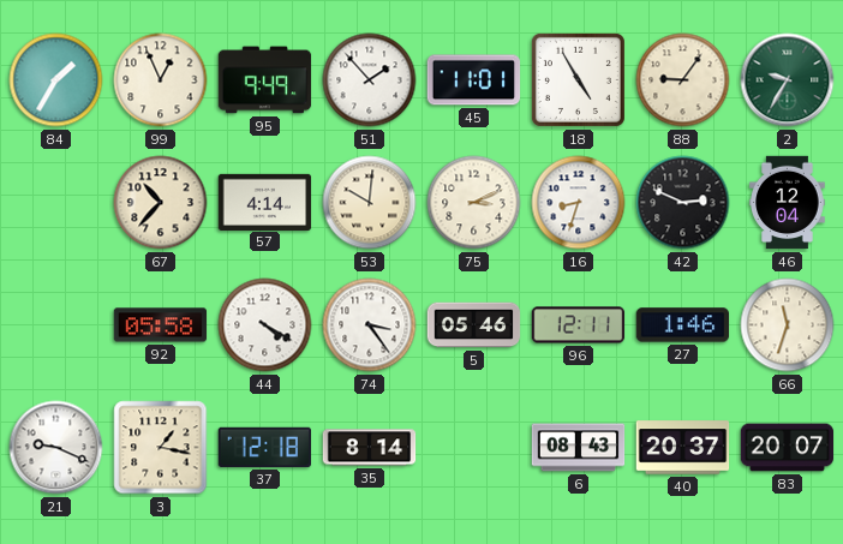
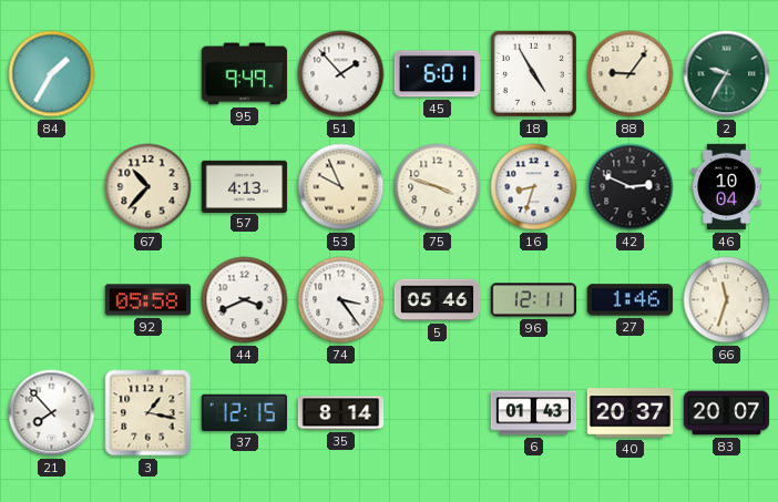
99: 12:56 -> none
45: 11:01 -> 6:01
57: 4:14 -> 4:13
53: 10:01 -> 9:56
75: 3:11 -> 3:48
46: 12:04 -> 10:04
44: 4:20 -> 3:41
21: 9:19 -> 7:53
37: 12:18 -> 12:15
6: 08:43 -> 01:43
